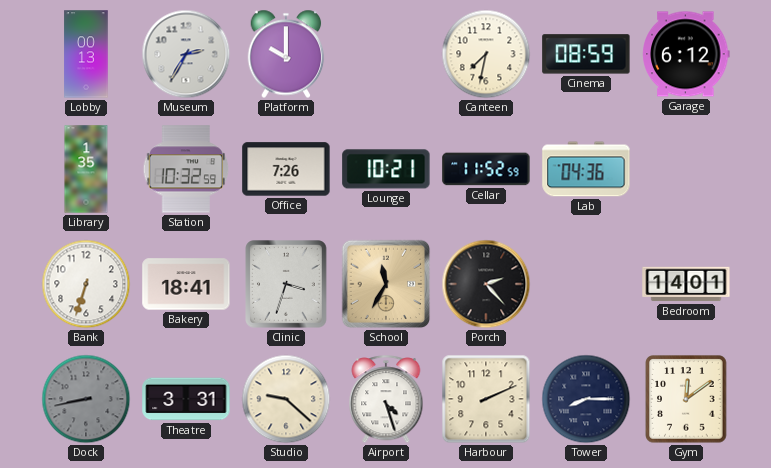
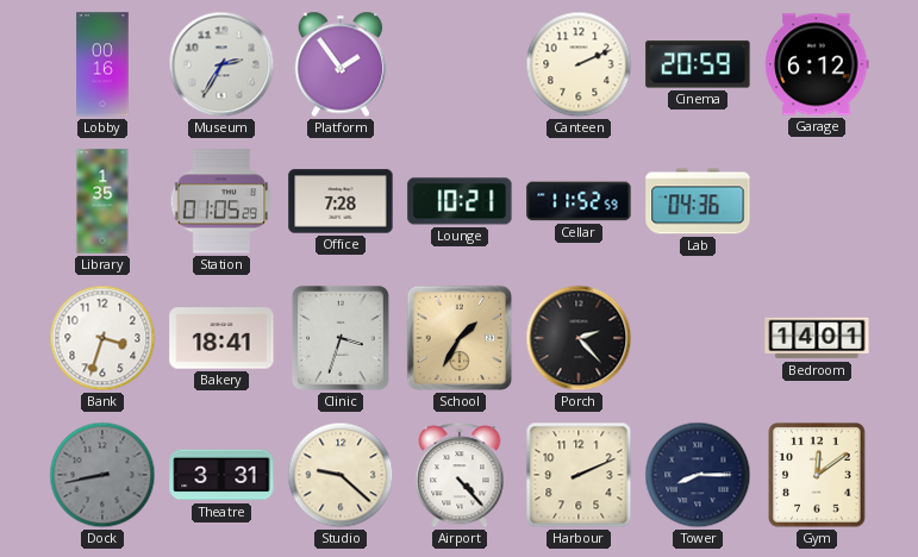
Lobby: 00:13 -> 00:16
Platform: 10:00 -> 1:54
Canteen: 7:32 -> 2:11
Cinema: 08:59 -> 20:59
Station: 10:32 -> 01:05
Office: 7:26 -> 7:28
Bank: 6:33 -> 3:33
School: 11:35 -> 1:35
Airport: 4:27 -> 4:23
